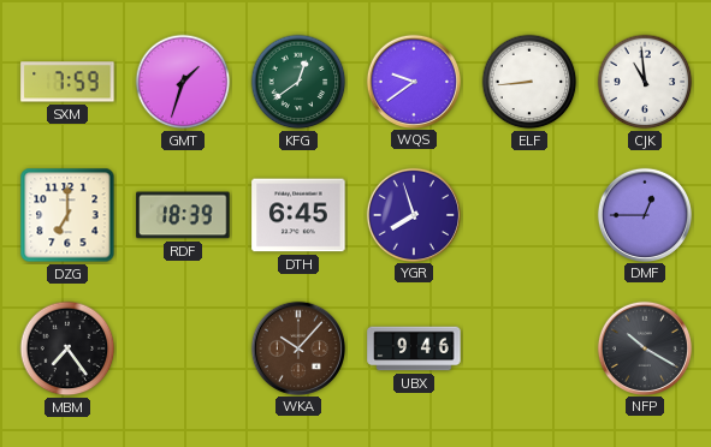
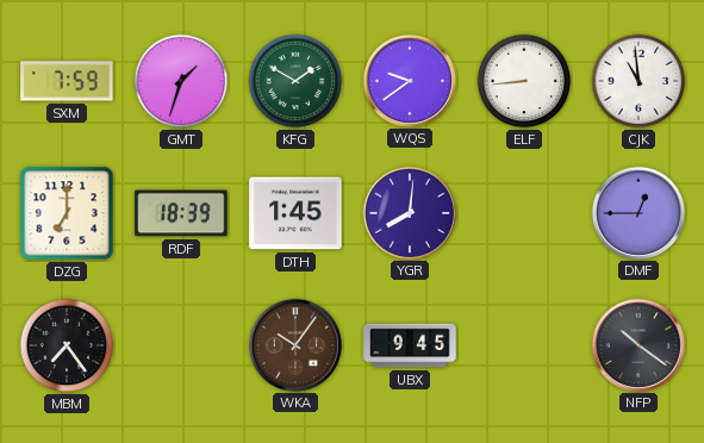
KFG: 12:39 -> 1:50
DTH: 6:45 -> 1:45
YGR: 7:57 -> 8:01
WKA: 10:07 -> 10:06
UBX: 9:46 -> 9:45
NFP: 10:20 -> 10:21
